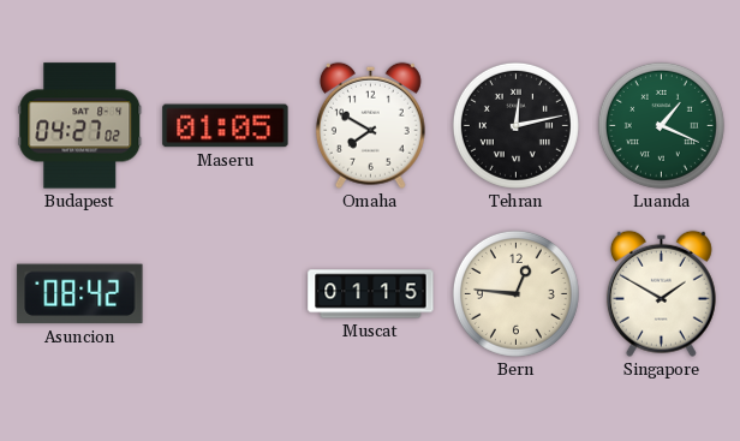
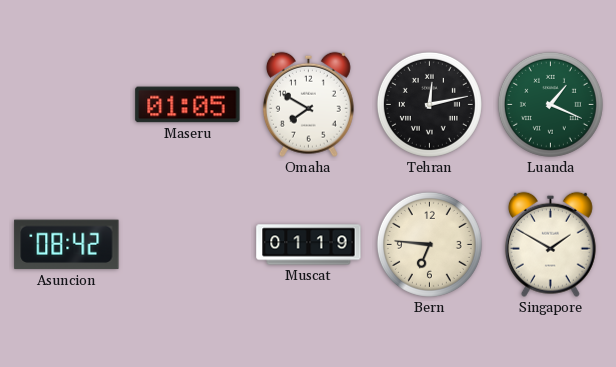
Budapest: 04:27 -> none
Muscat: 01:15 -> 01:19
Bern: 12:46 -> 6:46
